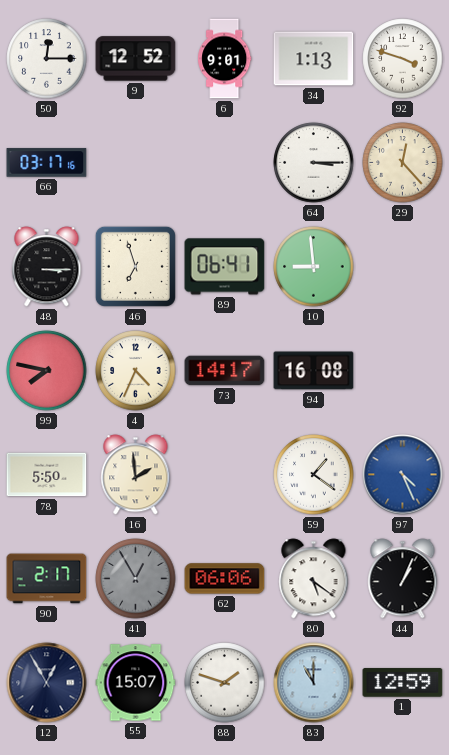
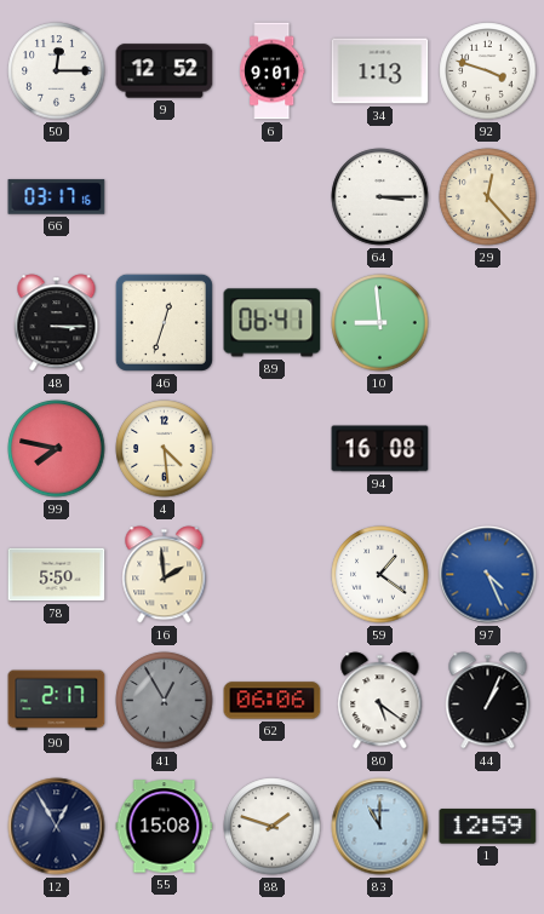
46: 6:57 -> 12:33
4: 4:34 -> 4:29
73: 14:17 -> none
55: 15:07 -> 15:08
